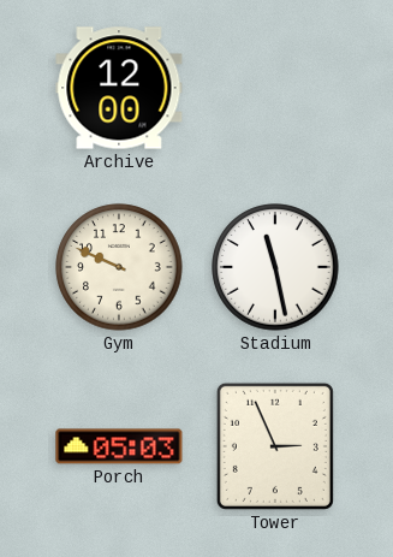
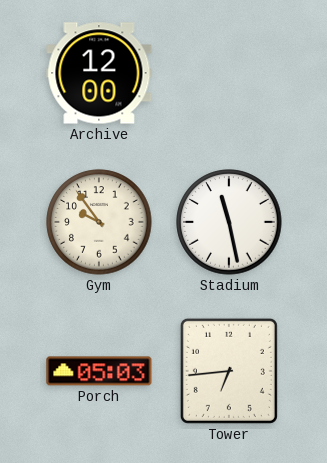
Gym: 9:49 -> 9:54
Tower: 2:56 -> 6:44
